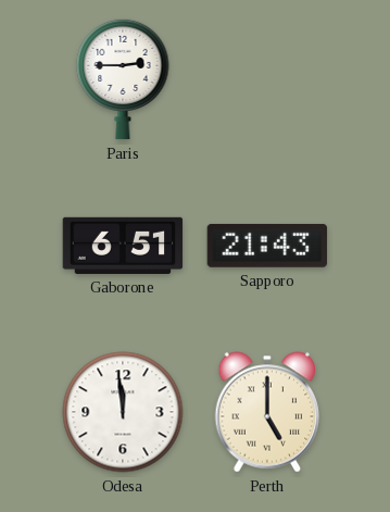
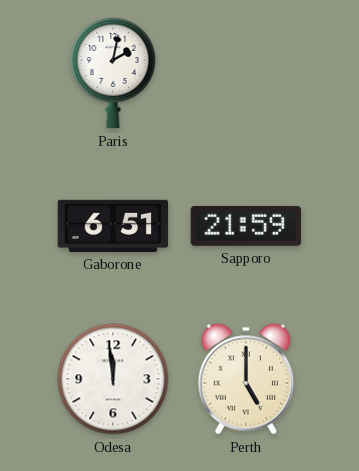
Paris: 2:45 -> 2:02
Sapporo: 21:43 -> 21:59
